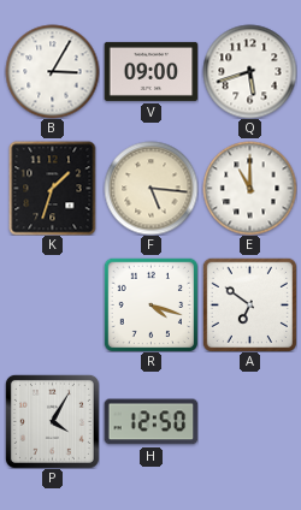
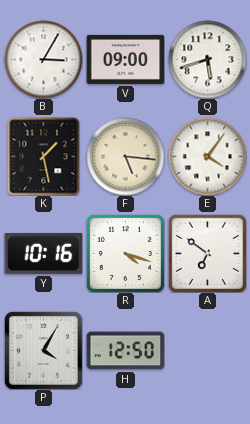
K: 1:33 -> 1:28
E: 11:00 -> 4:06
Y: none -> 10:16
